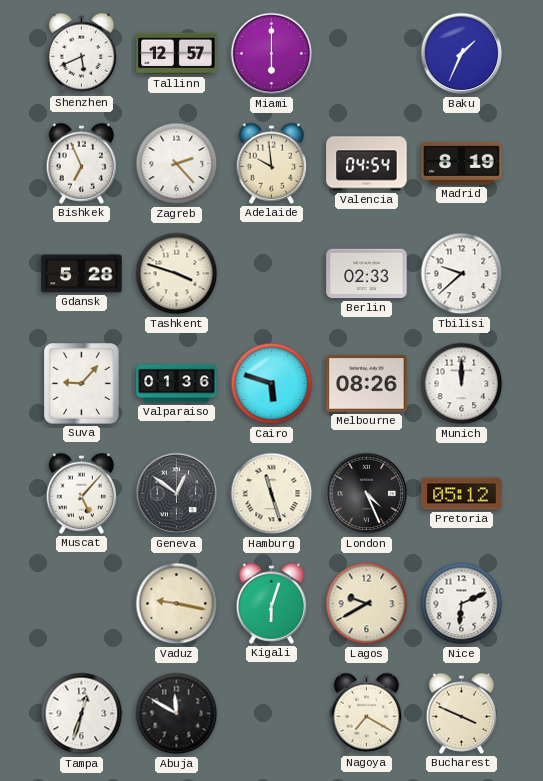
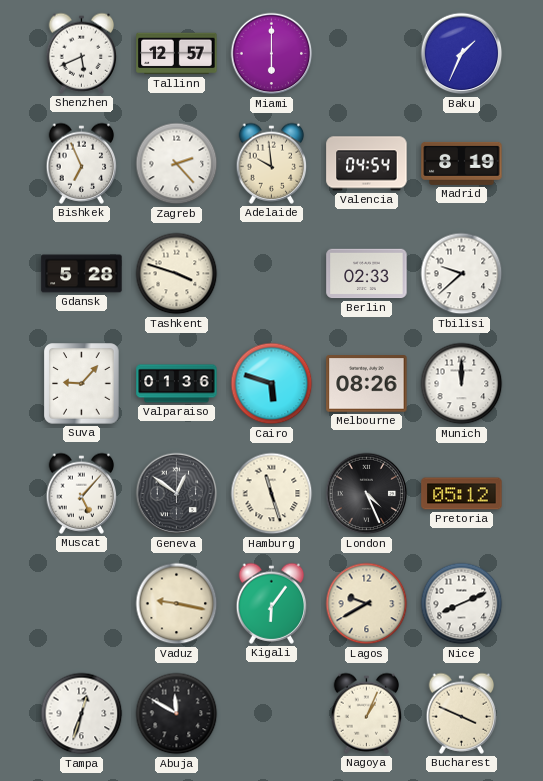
Kigali: 6:03 -> 6:06
Nice: 6:11 -> 8:11
Nagoya: 7:20 -> 1:04
